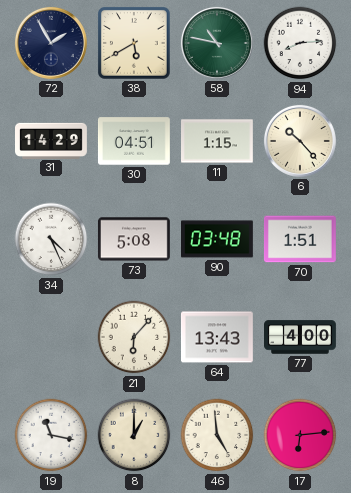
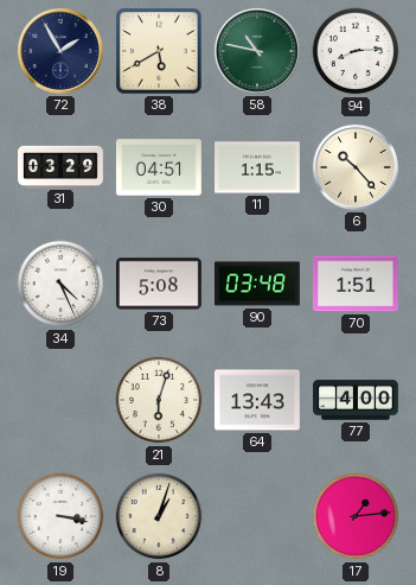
31: 14:29 -> 03:29
21: 6:07 -> 6:03
19: 11:17 -> 3:17
8: 1:00 -> 1:03
46: 4:59 -> none
17: 6:14 -> 1:14
